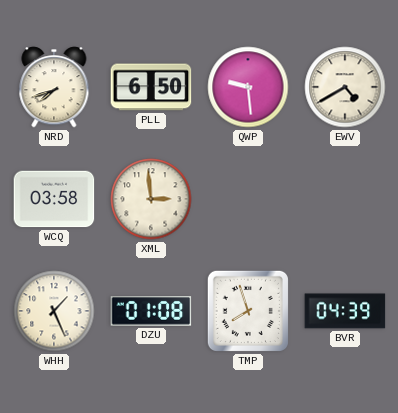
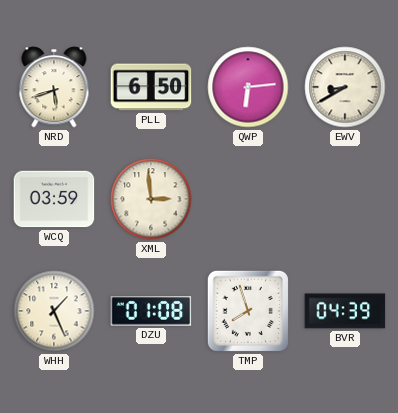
NRD: 7:42 -> 5:42
QWP: 9:29 -> 6:14
EWV: 4:40 -> 8:40
WCQ: 03:58 -> 03:59
